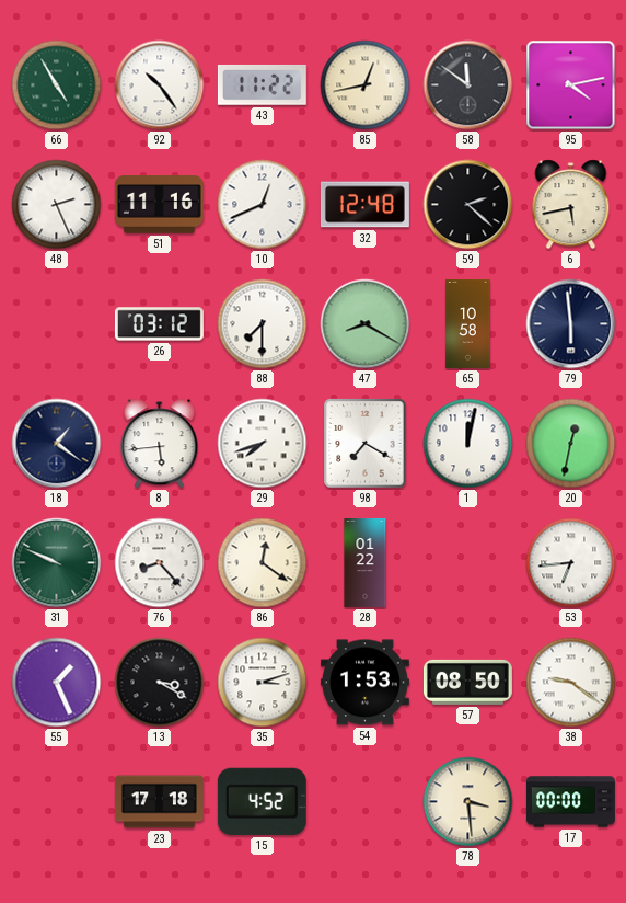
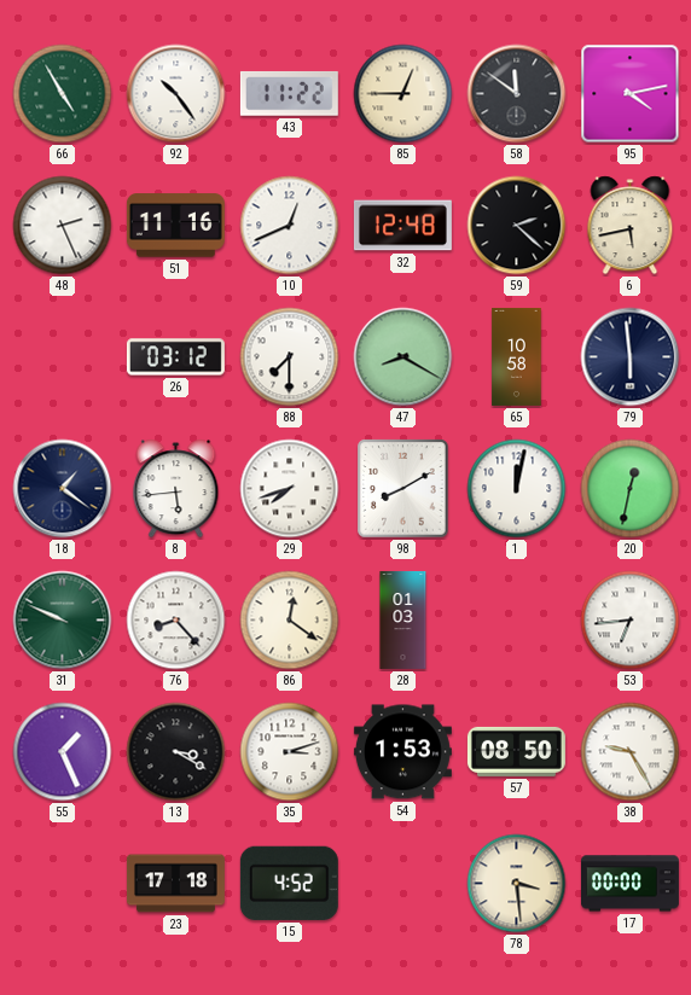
85: 12:43 -> 12:45
98: 7:20 -> 8:10
28: 01:22 -> 01:03
38: 9:21 -> 9:25
